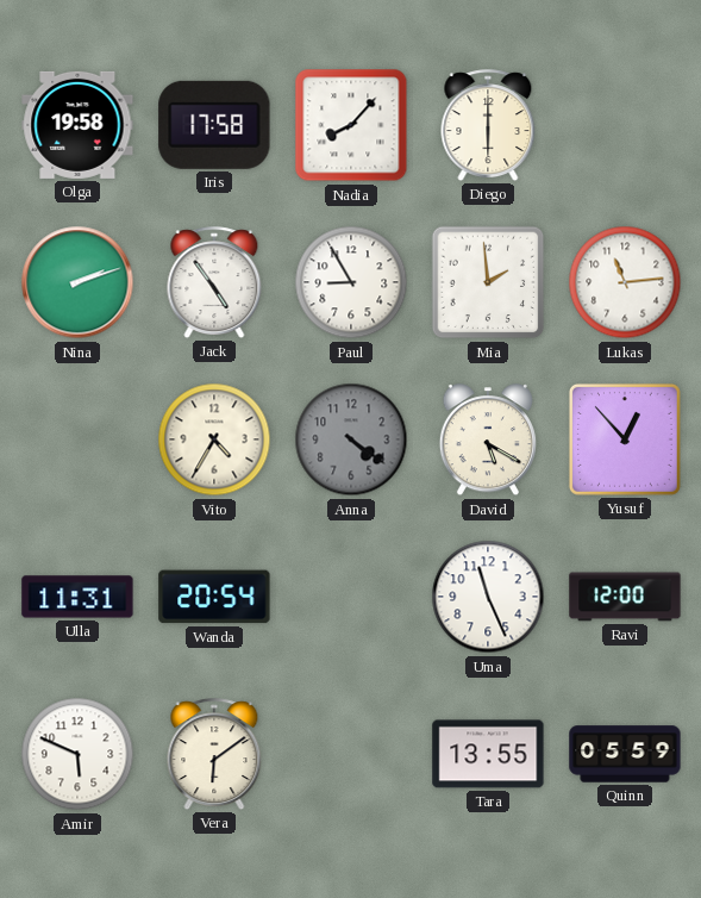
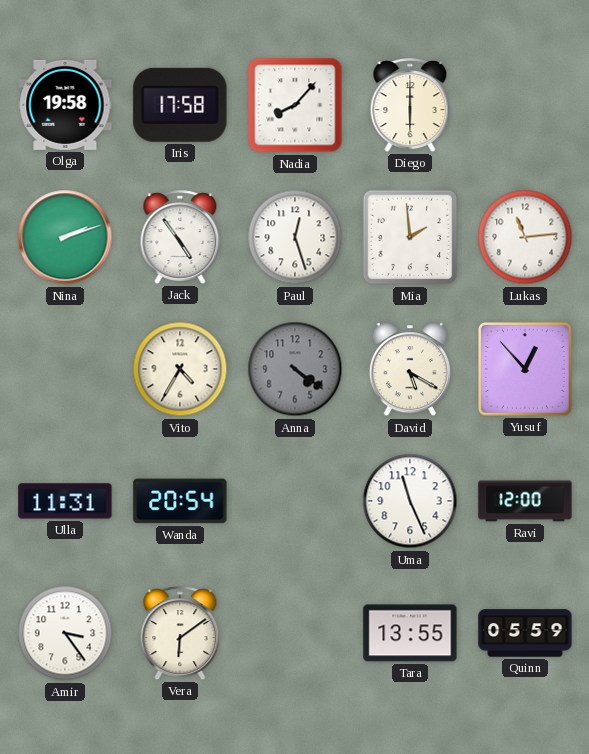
Paul: 8:55 -> 12:27
Amir: 5:49 -> 3:24
